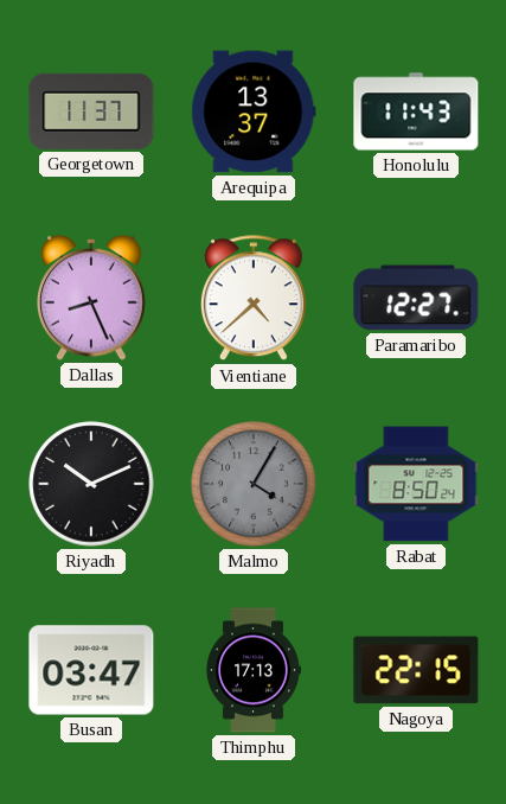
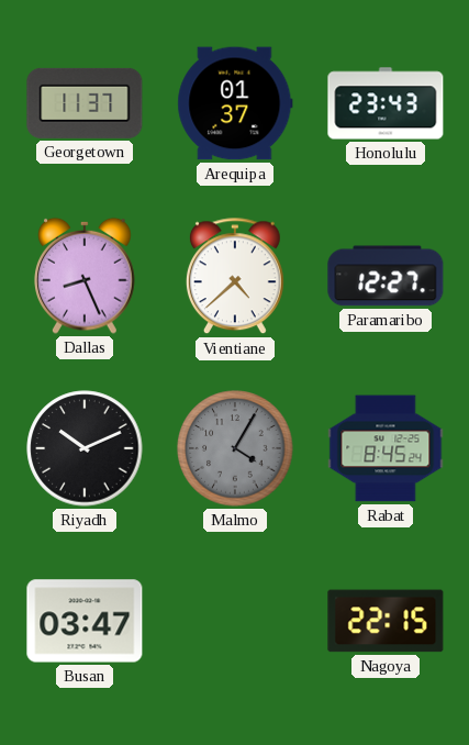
Arequipa: 13:37 -> 01:37
Honolulu: 11:43 -> 23:43
Rabat: 8:50 -> 8:45
Thimphu: 17:13 -> none
